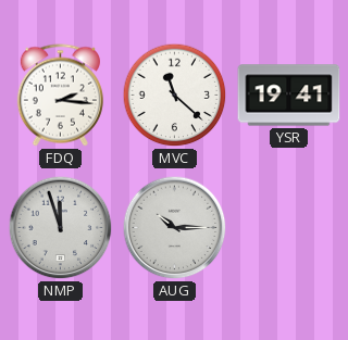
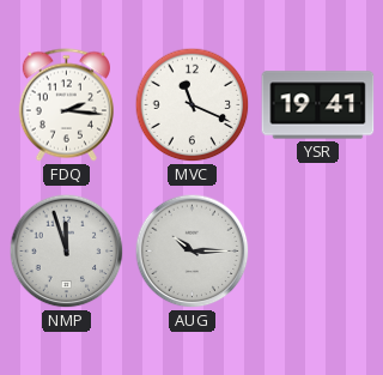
MVC: 11:22 -> 11:19
